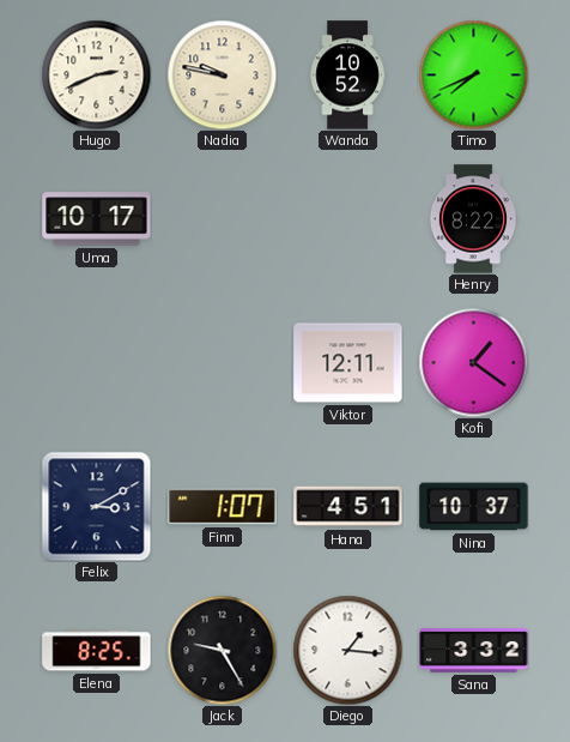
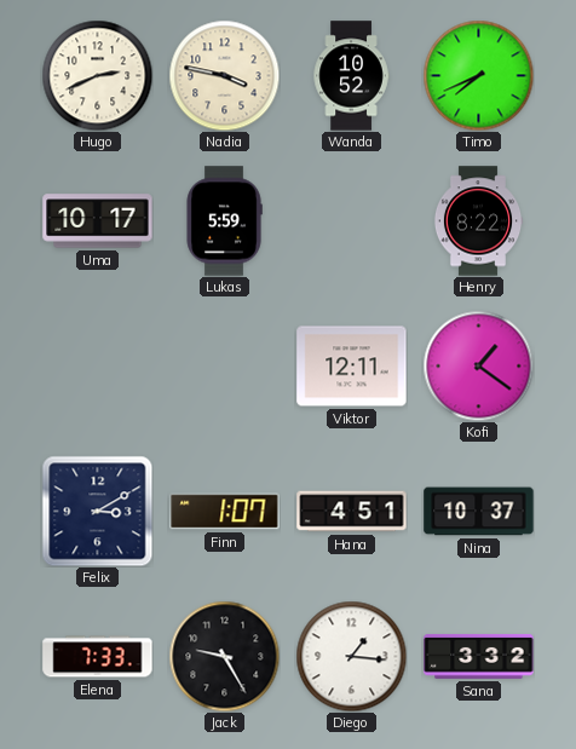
Nadia: 9:47 -> 3:47
Lukas: none -> 5:59
Elena: 8:25 -> 7:33
